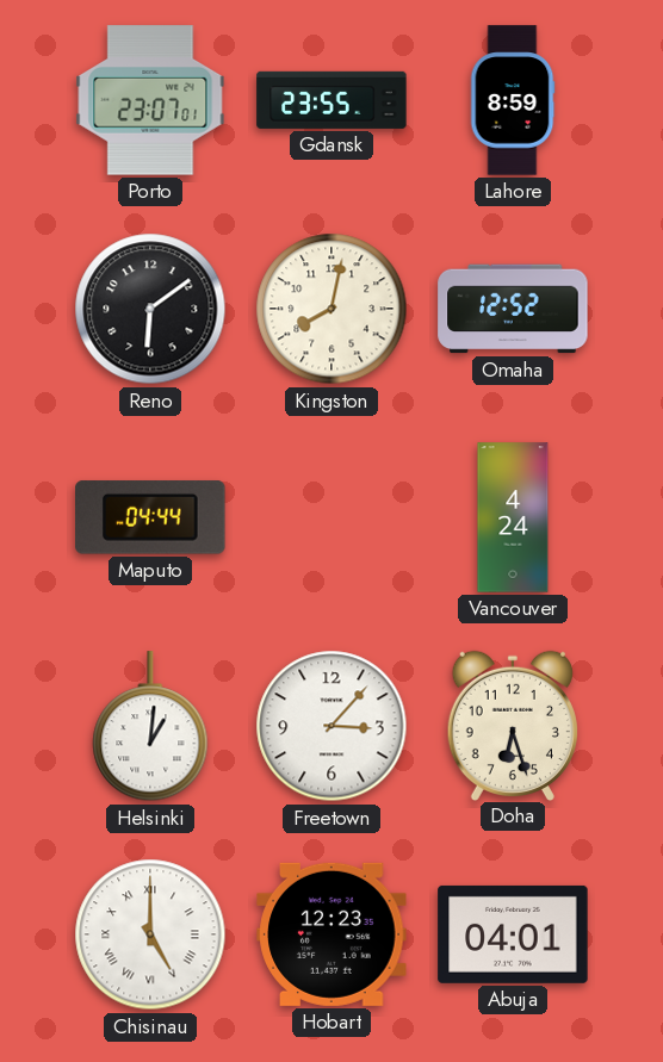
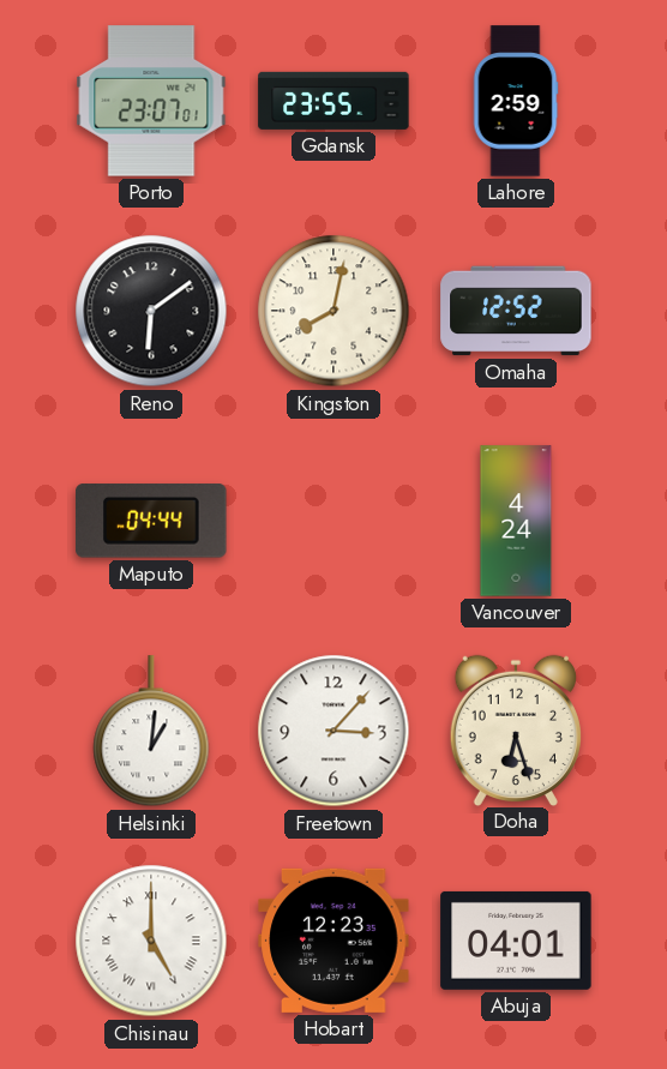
Lahore: 8:59 -> 2:59
